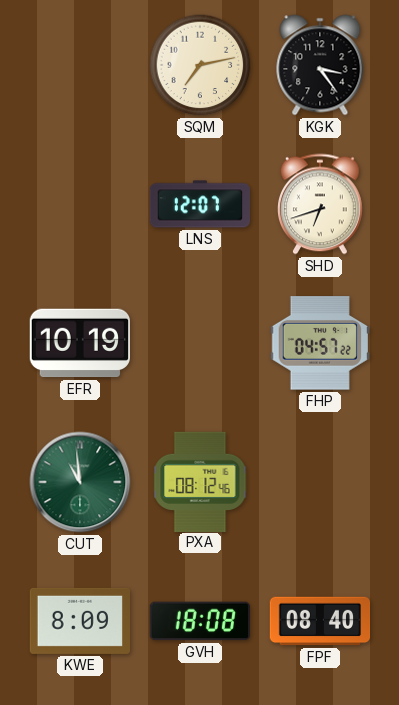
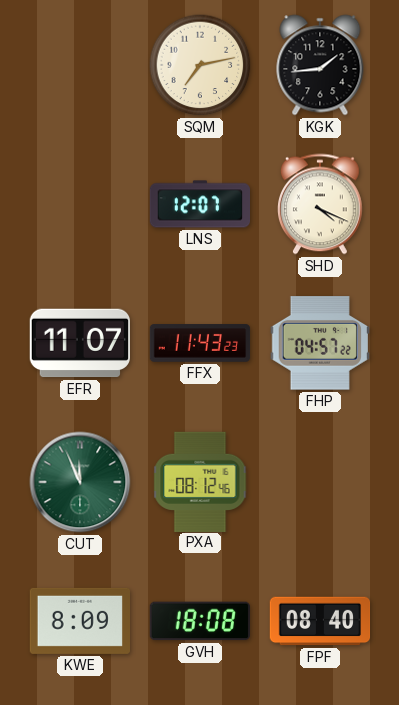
KGK: 3:24 -> 1:44
SHD: 6:42 -> 4:19
EFR: 10:19 -> 11:07
FFX: none -> 11:43
CUT: 10:59 -> 11:56
